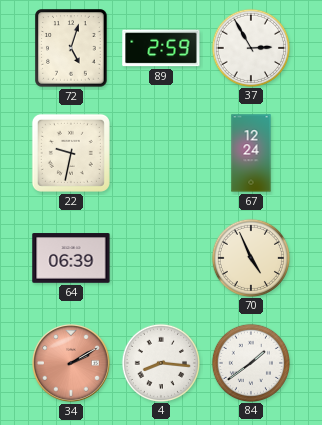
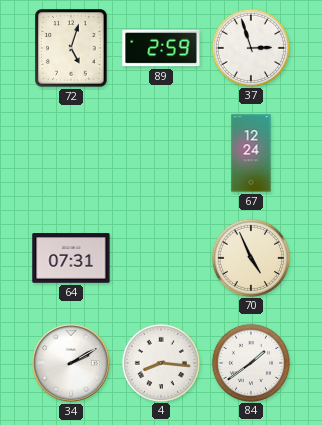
37: 2:55 -> 2:57
22: 9:32 -> none
64: 06:39 -> 07:31
34 dial: salmon -> white
